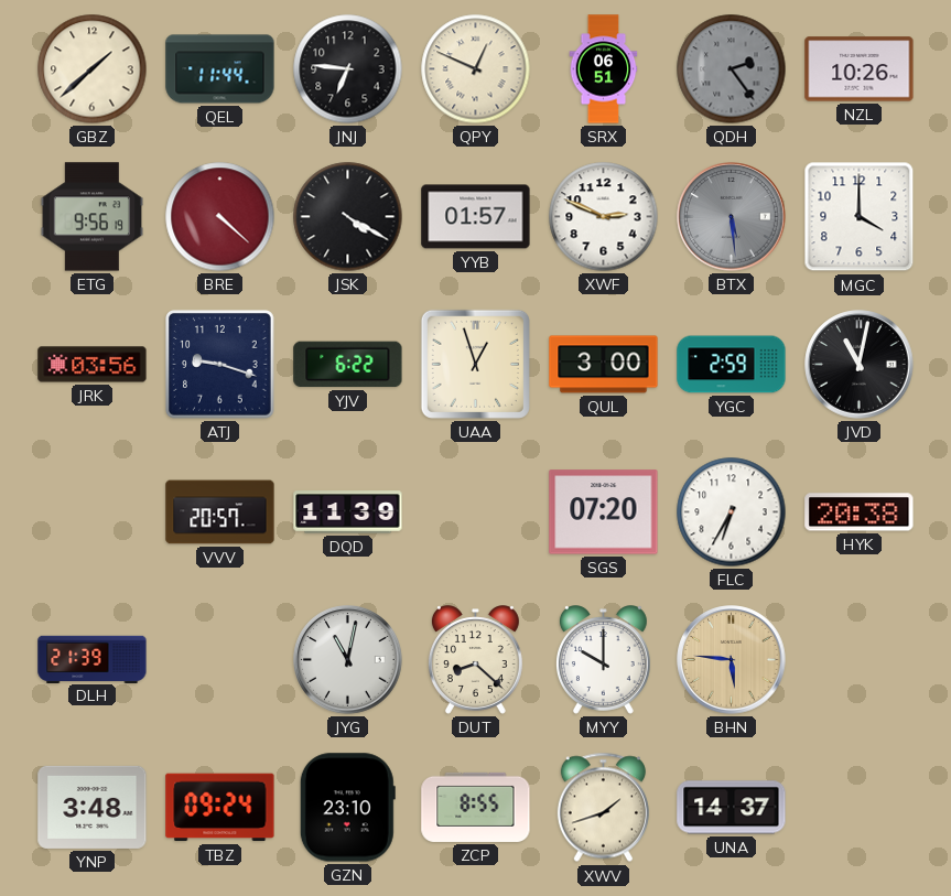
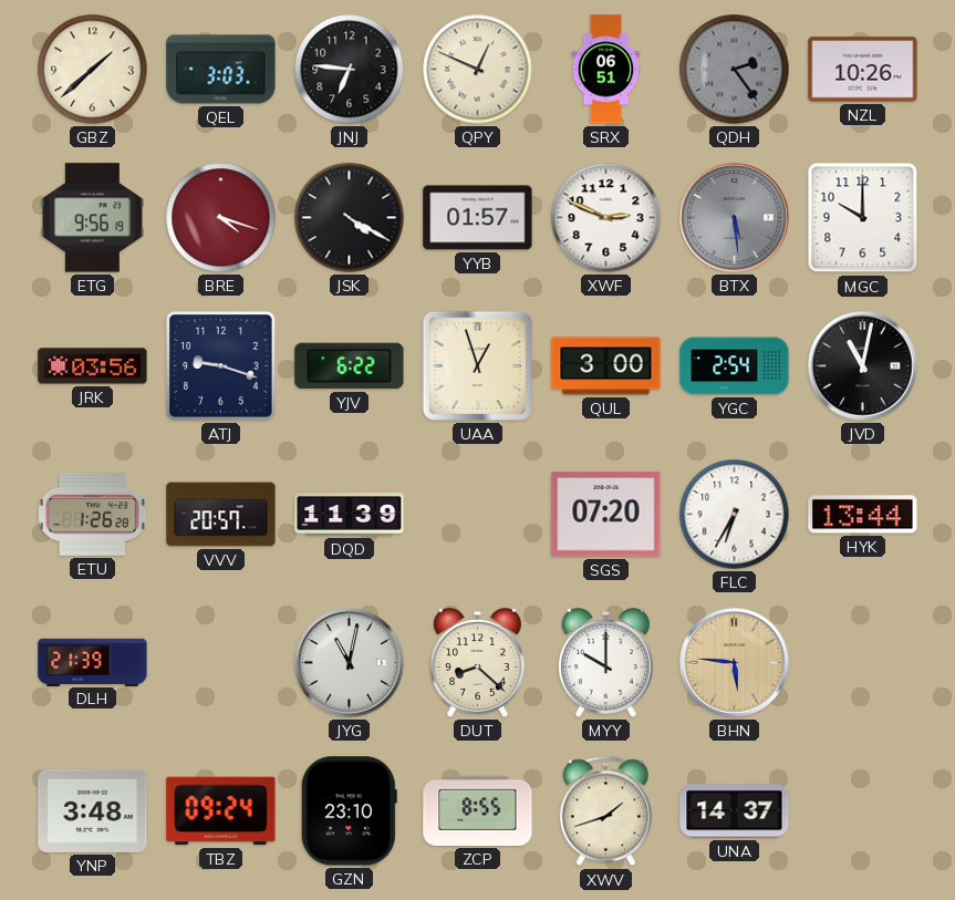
QEL: 11:44 -> 3:03
BRE: 4:22 -> 4:18
MGC: 4:00 -> 10:00
YGC: 2:59 -> 2:54
ETU: none -> 1:26
HYK: 20:38 -> 13:44
